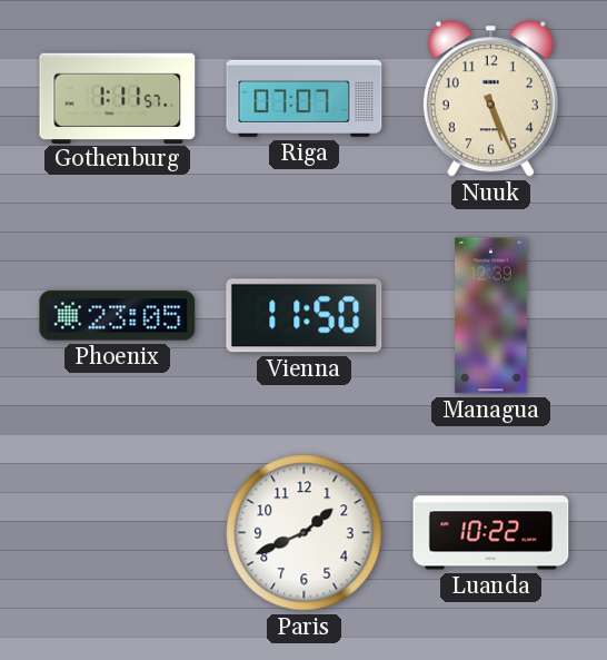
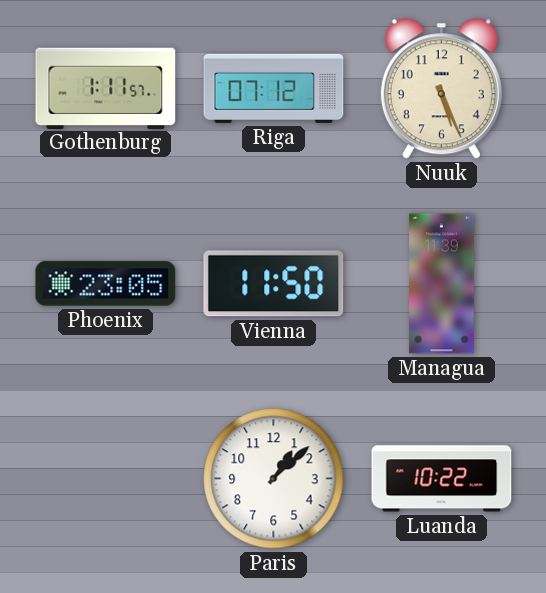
Riga: 07:07 -> 07:12
Managua: 12:39 -> 11:39
Paris: 1:41 -> 1:08
